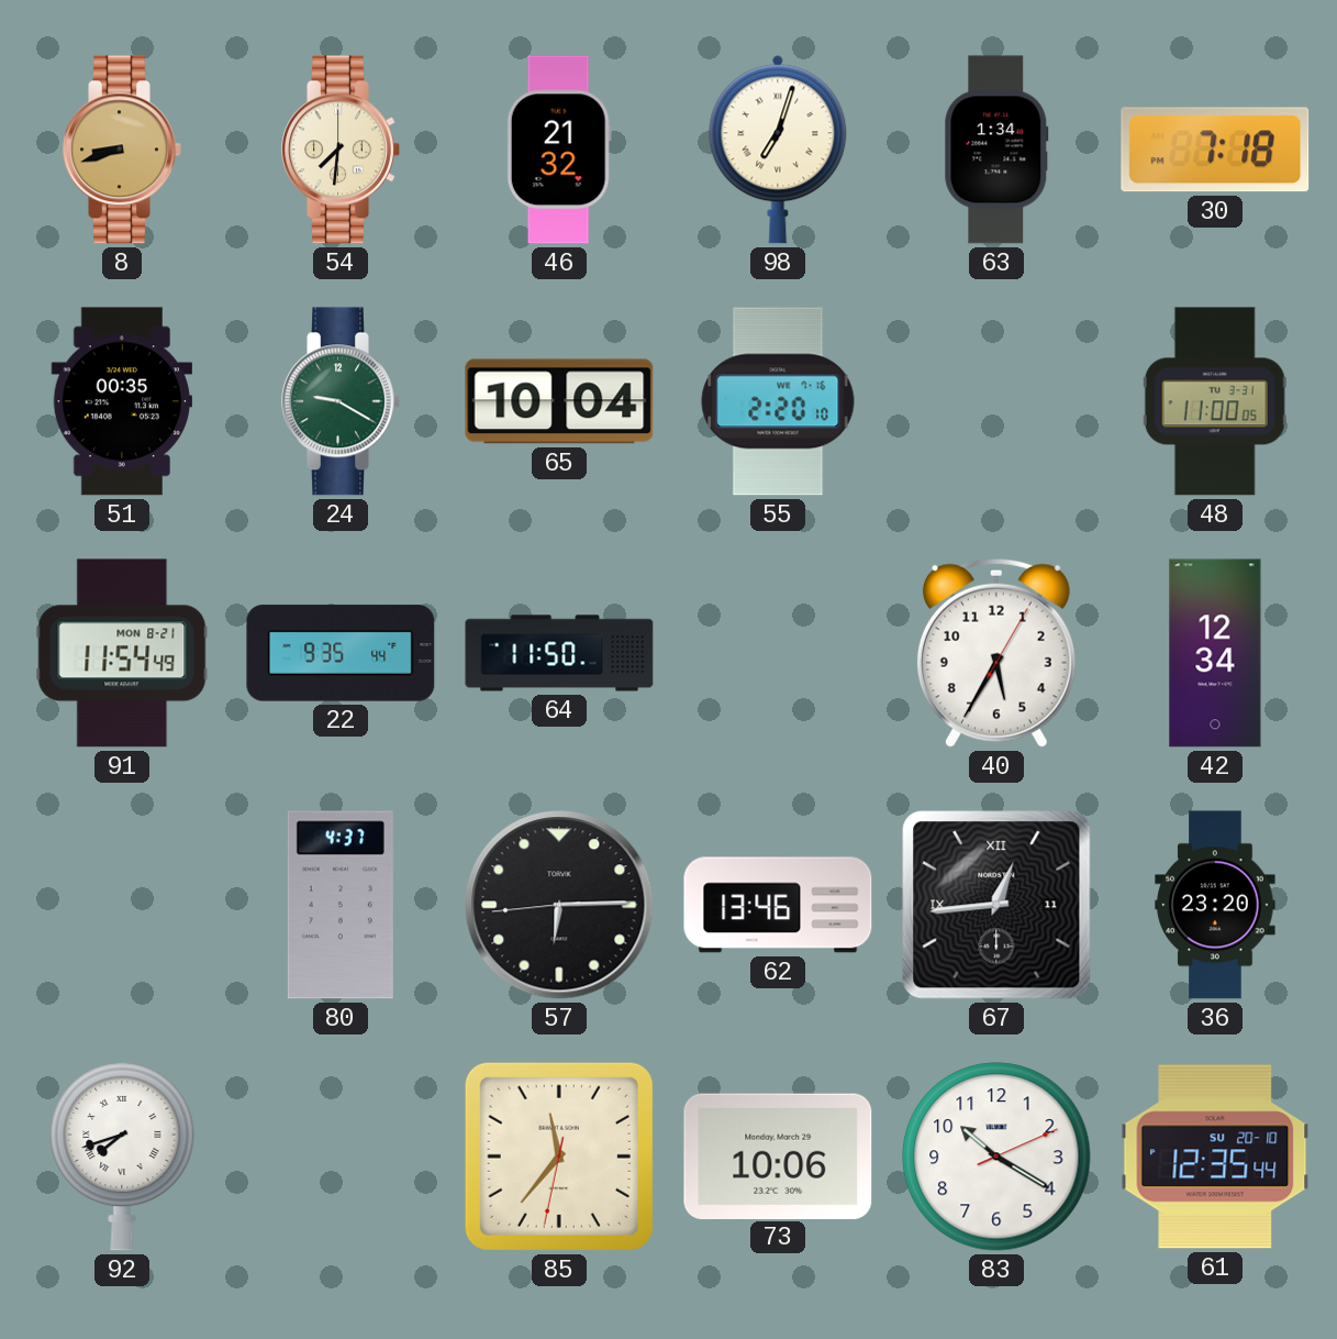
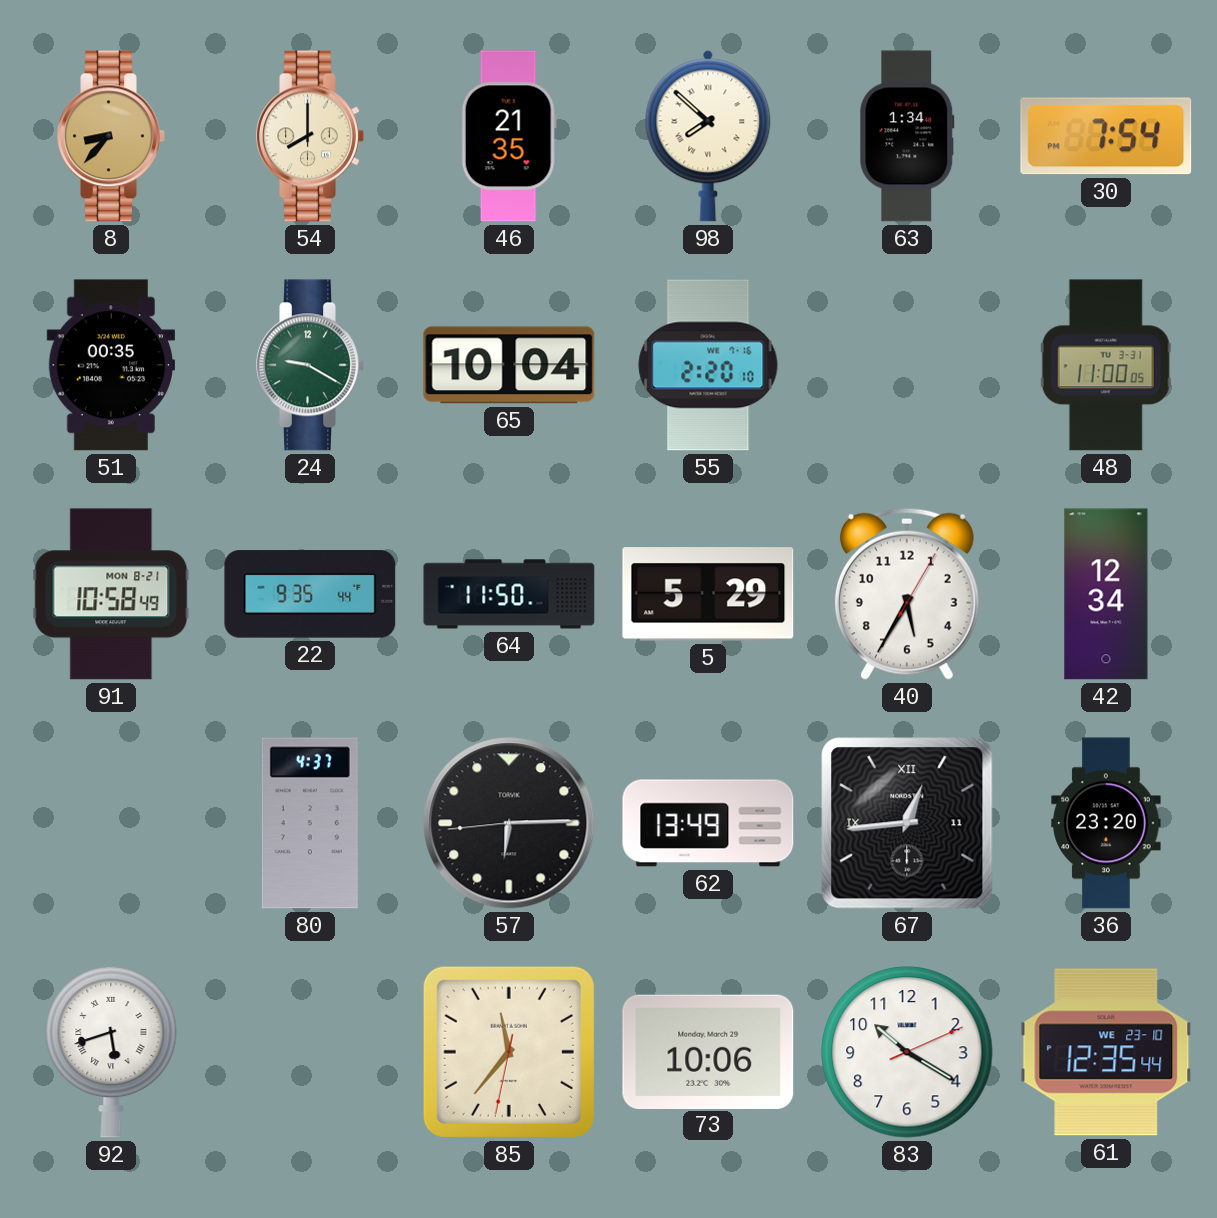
8: 8:42 -> 8:37
54: 7:31 -> 8:00
46: 21:32 -> 21:35
98: 7:03 -> 7:52
30: 7:18 -> 7:54
91: 11:54 -> 10:58
5: none -> 5:29
62: 13:46 -> 13:49
92: 7:42 -> 5:42
61 date: SU 20-10 -> WE 23-10
